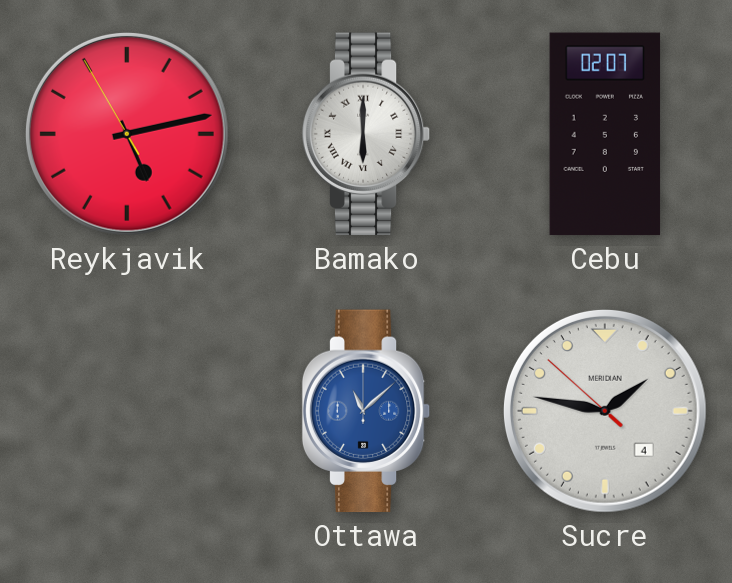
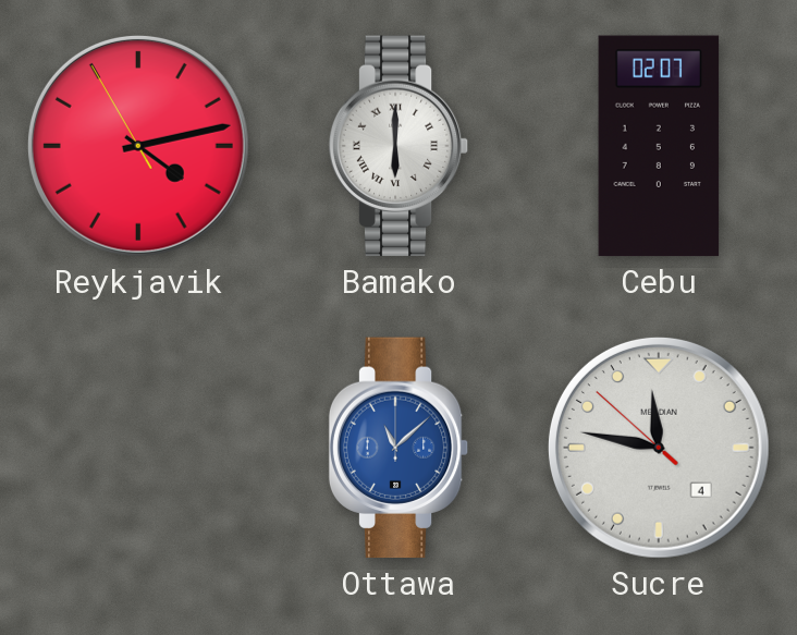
Reykjavik: 5:12 -> 4:12
Sucre: 1:46 -> 11:46
